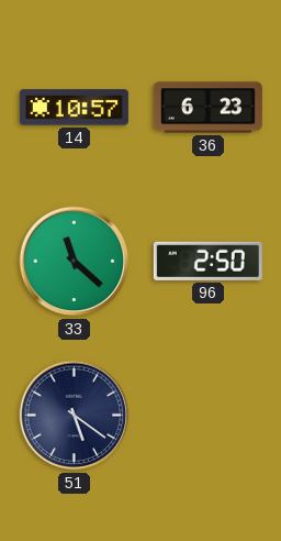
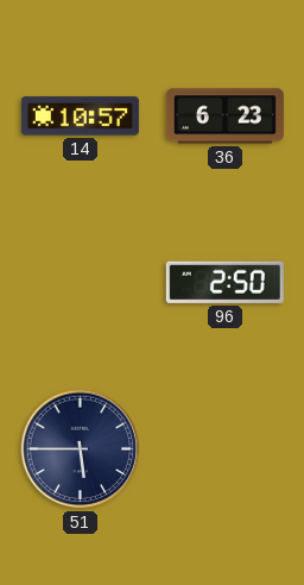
33: 11:22 -> none
51: 5:21 -> 5:45
